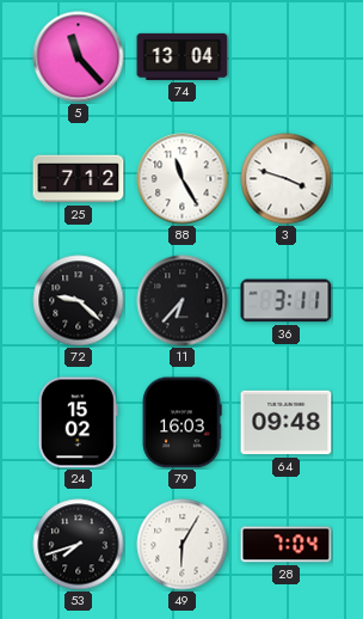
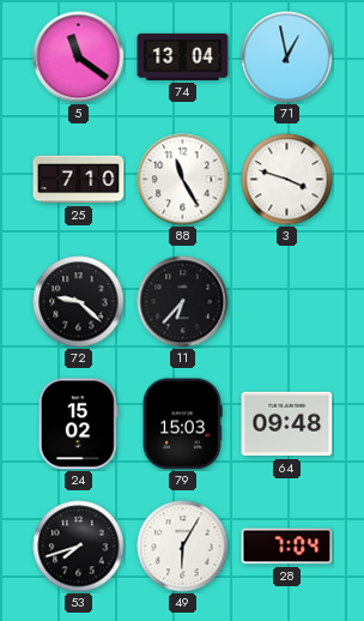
5: 11:23 -> 11:21
71: none -> 12:58
25: 7:12 -> 7:10
36: 3:11 -> none
79: 16:03 -> 15:03
